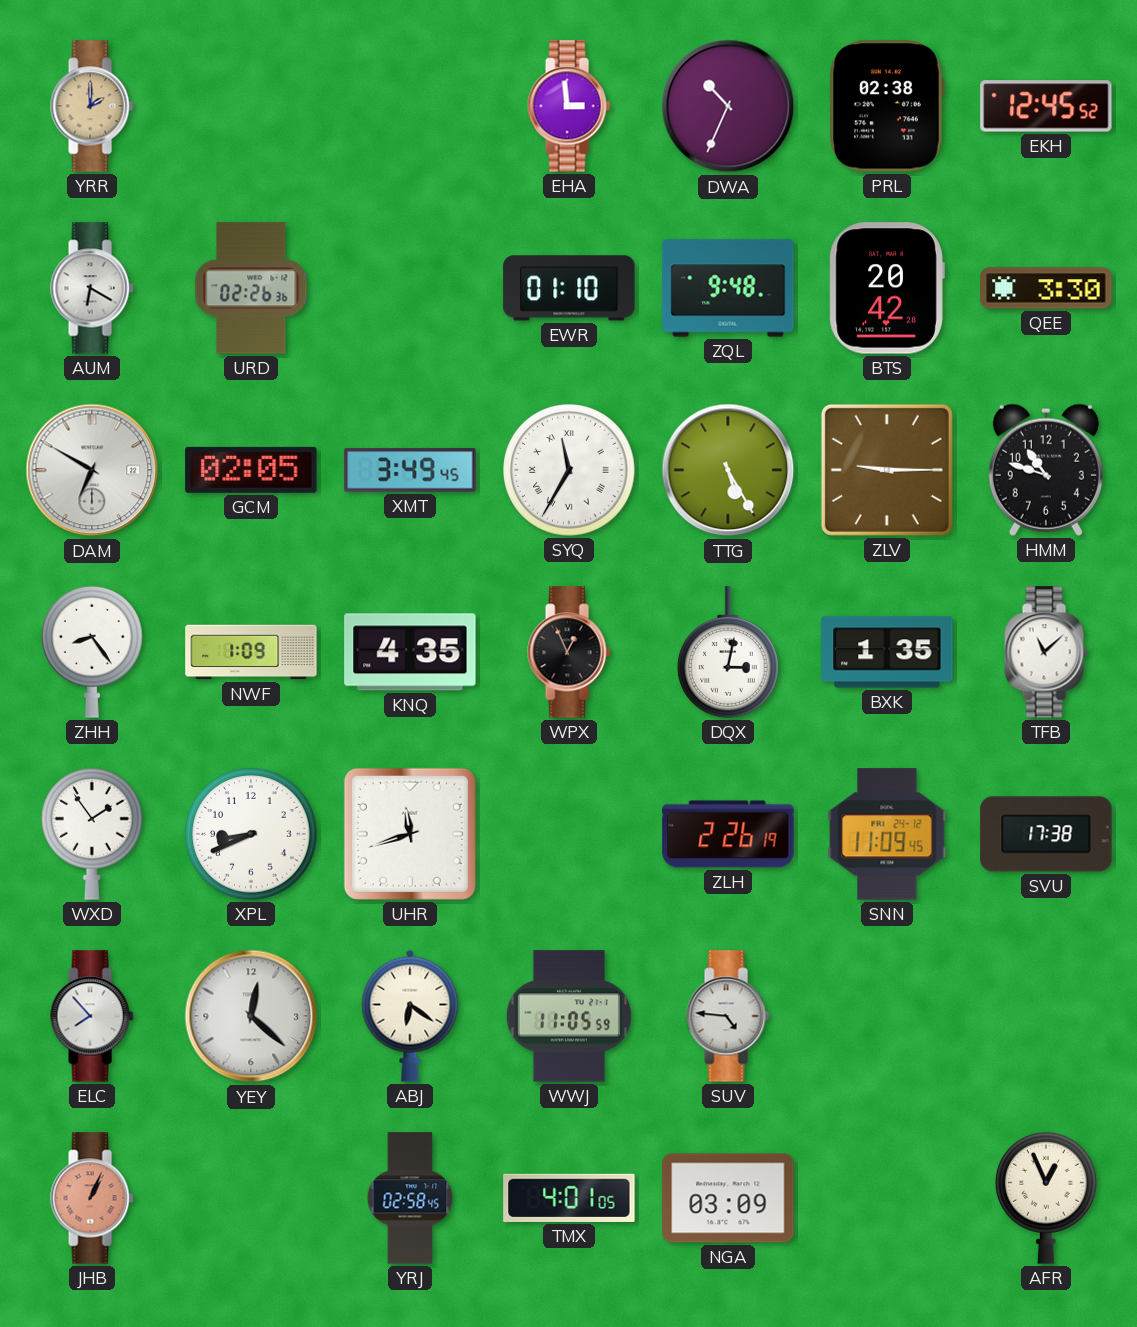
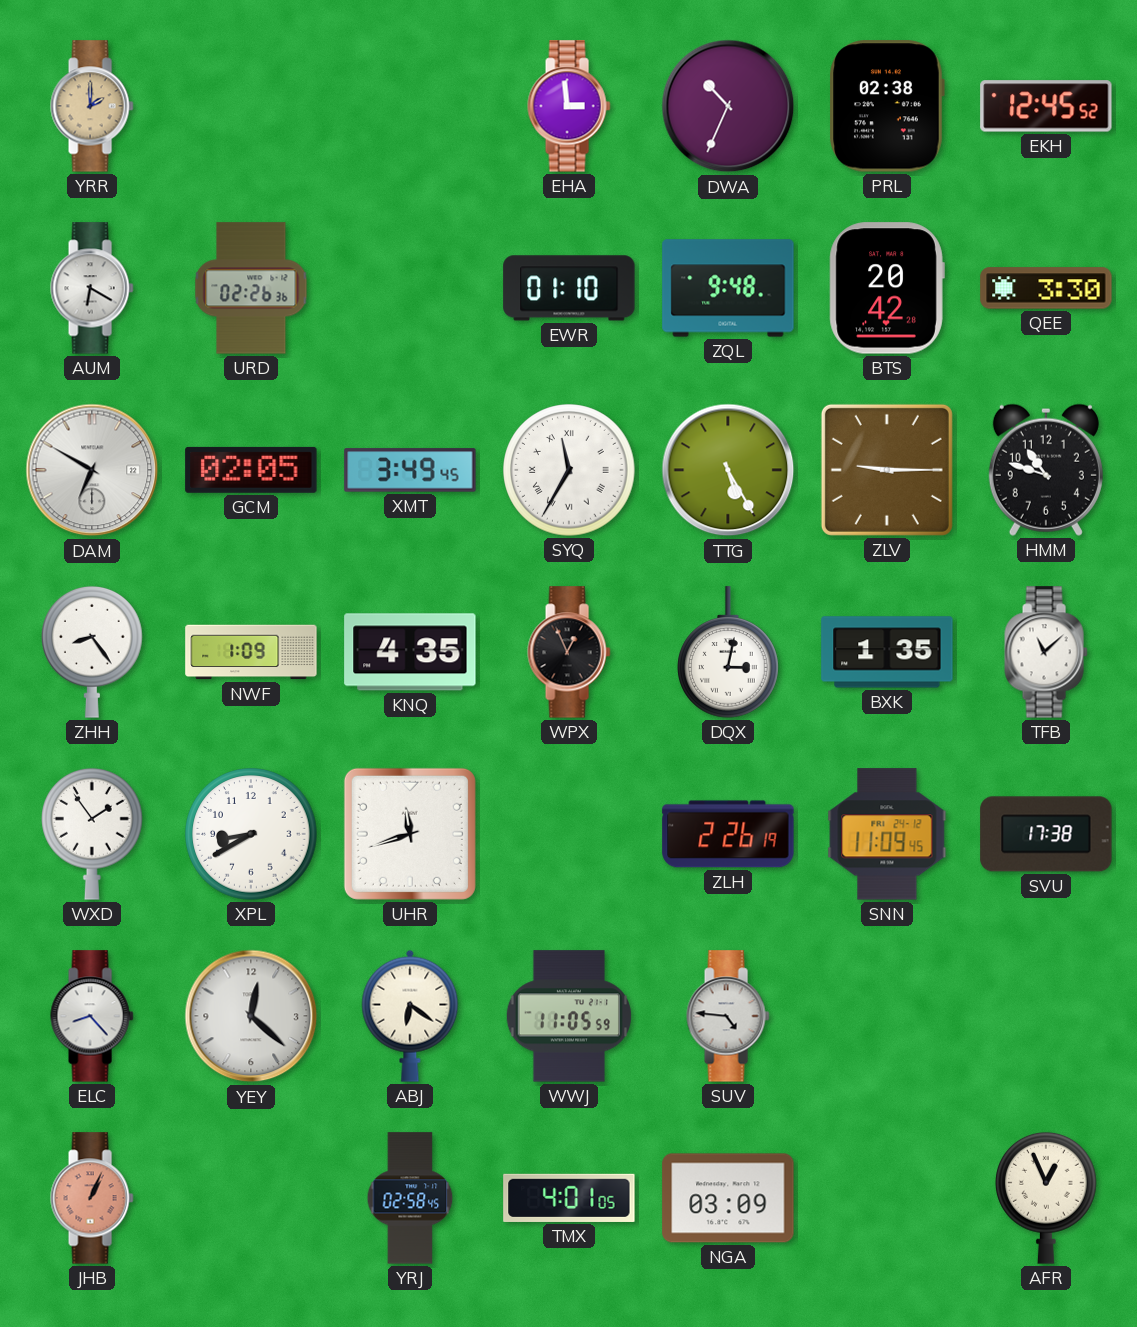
XPL: 8:41 -> 8:40
ELC: 7:53 -> 8:23
